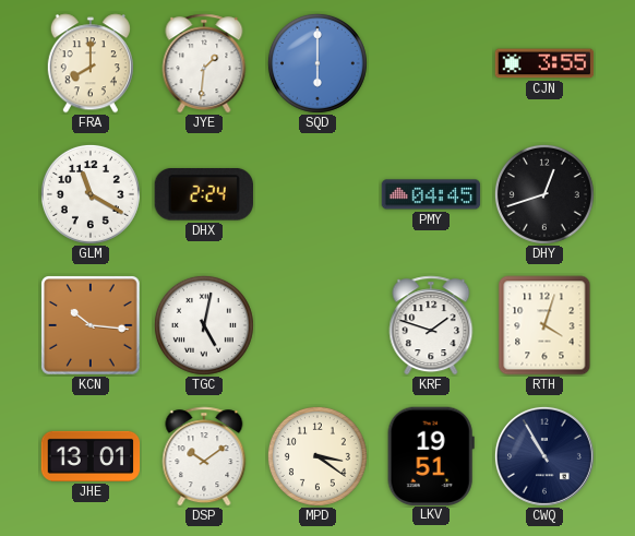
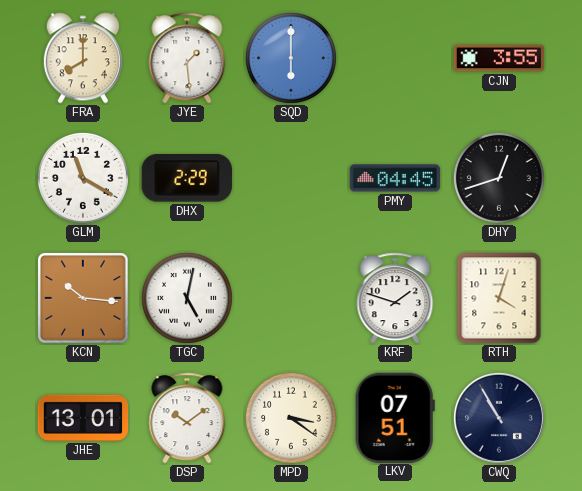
JYE: 1:31 -> 1:29
DHX: 2:24 -> 2:29
LKV: 19:51 -> 07:51
